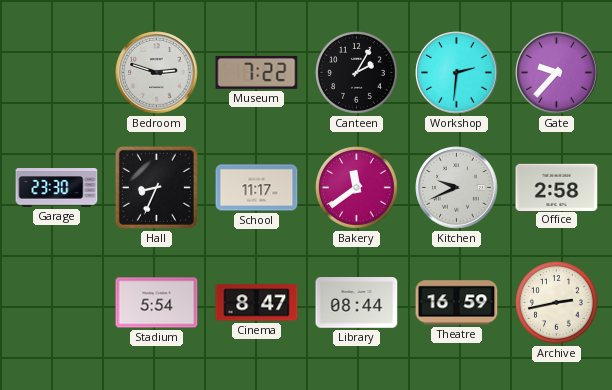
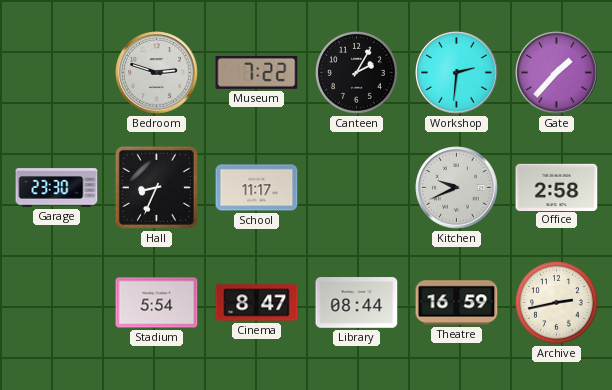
Gate: 9:37 -> 1:37
Bakery: 11:39 -> none
